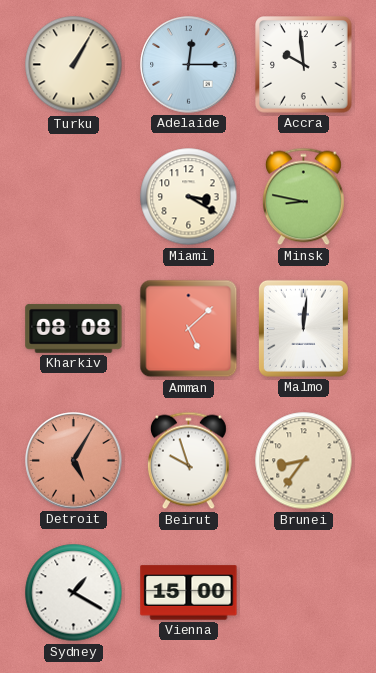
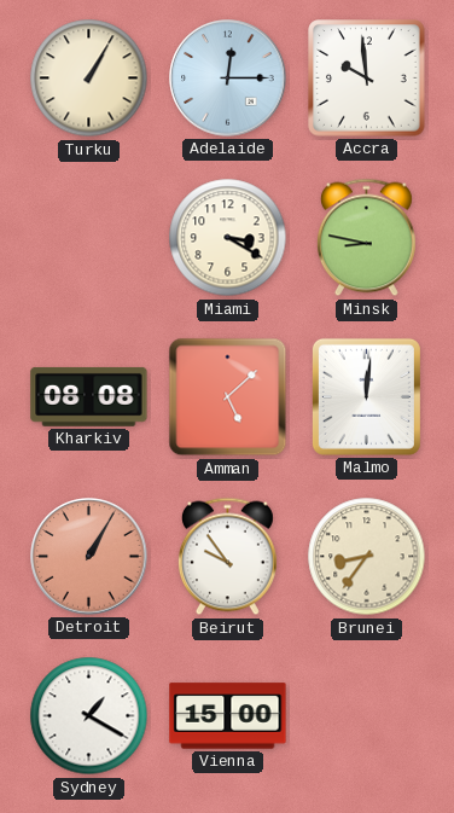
Detroit: 5:05 -> 1:05
Beirut: 9:57 -> 9:54
